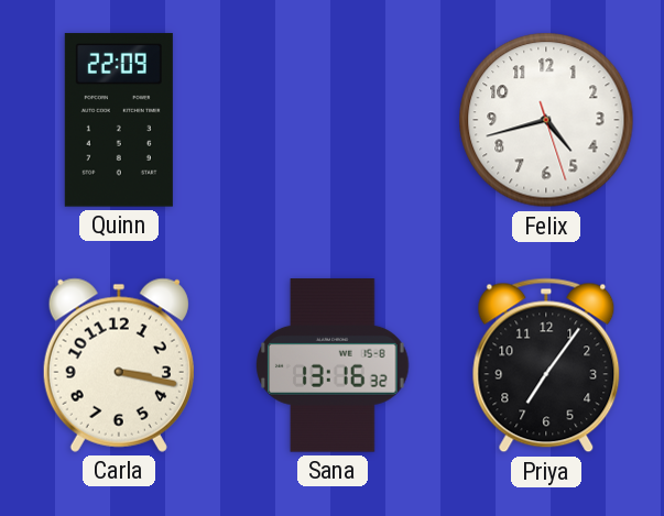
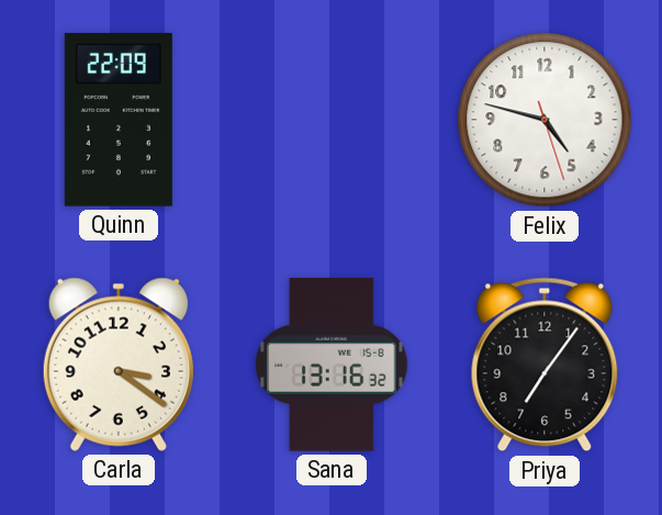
Felix: 4:42 -> 4:47
Carla: 3:17 -> 3:21
